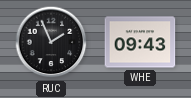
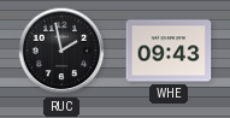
RUC: 1:56 -> 1:58
